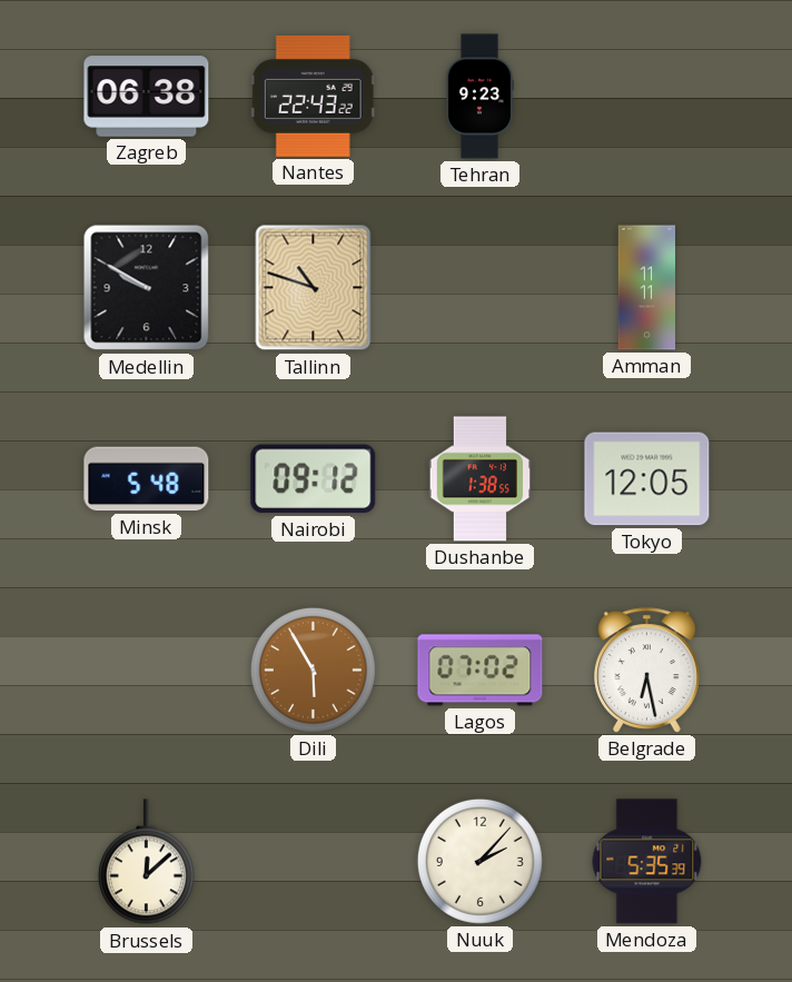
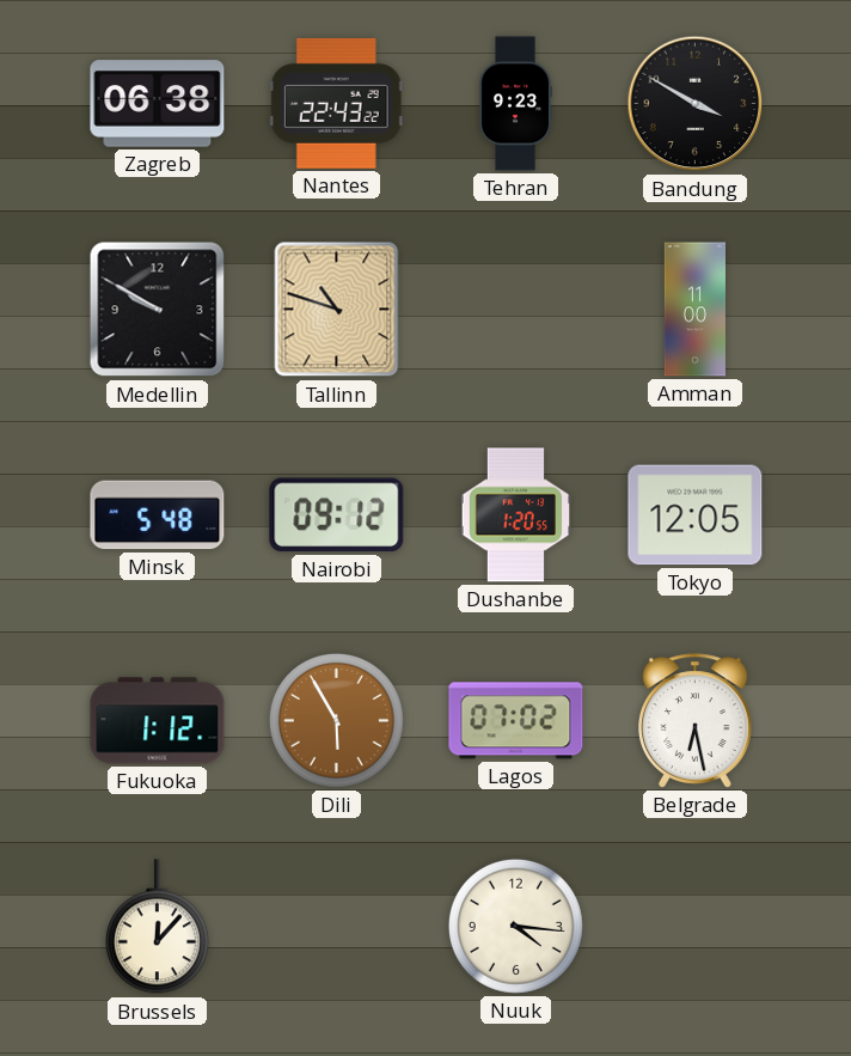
Bandung: none -> 3:50
Amman: 11:11 -> 11:00
Dushanbe: 1:38 -> 1:20
Fukuoka: none -> 1:12
Brussels: 12:08 -> 12:07
Nuuk: 2:07 -> 4:16
Mendoza: 5:35 -> none
